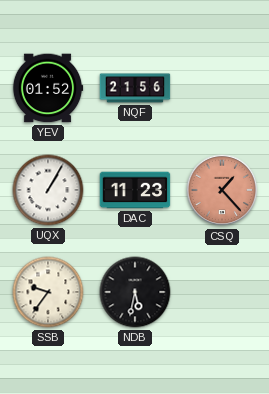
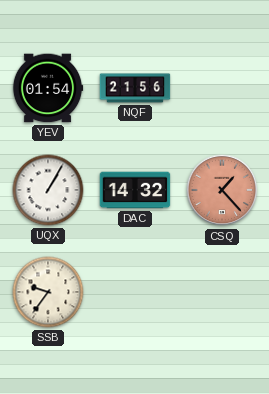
YEV: 01:52 -> 01:54
DAC: 11:23 -> 14:32
NDB: 5:32 -> none
